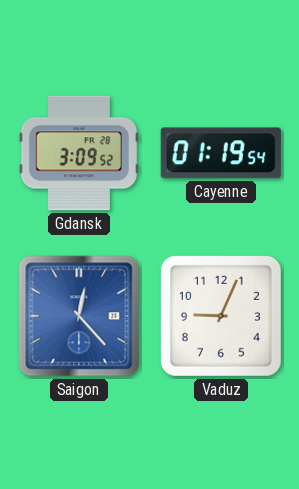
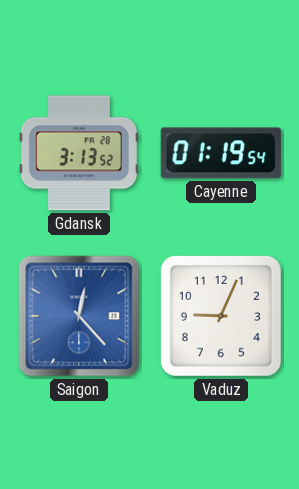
Gdansk: 3:09 -> 3:13
